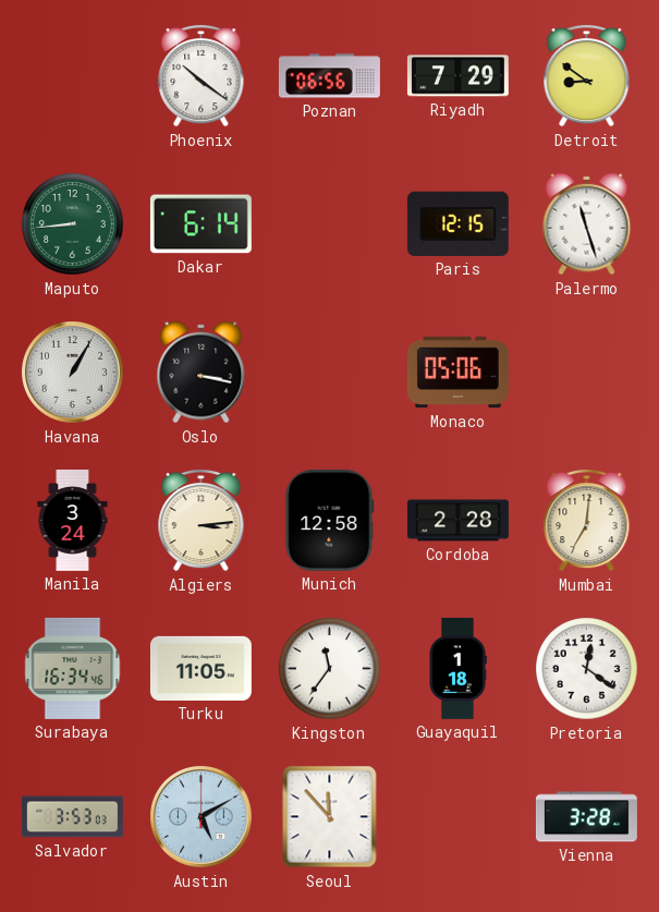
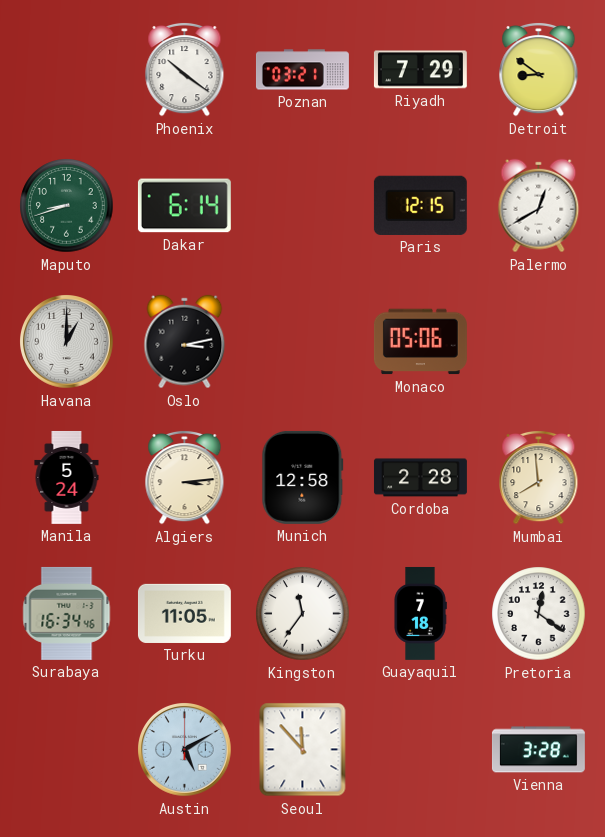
Poznan: 06:56 -> 03:21
Maputo: 8:44 -> 8:42
Palermo: 11:27 -> 12:40
Havana: 1:05 -> 1:00
Oslo: 3:17 -> 3:13
Manila: 3:24 -> 5:24
Mumbai: 7:01 -> 7:59
Guayaquil: 1:18 -> 7:18
Salvador: 3:53 -> none
